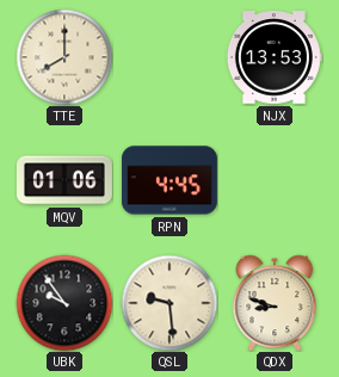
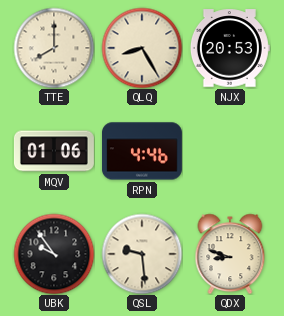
QLQ: none -> 8:25
NJX: 13:53 -> 20:53
RPN: 4:45 -> 4:46
